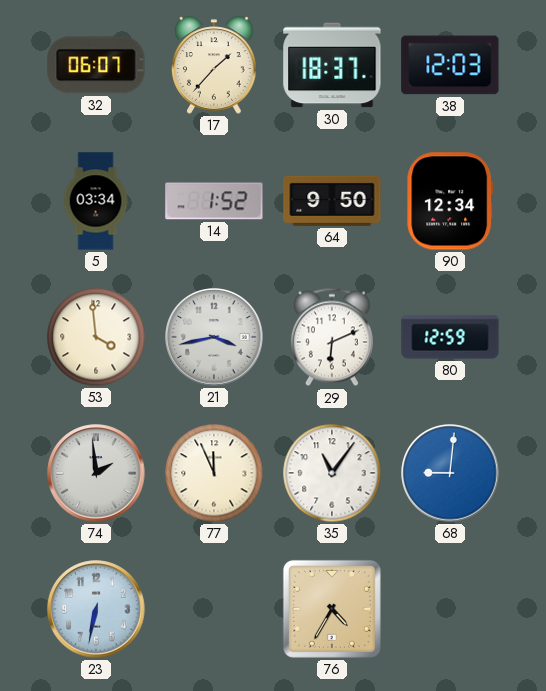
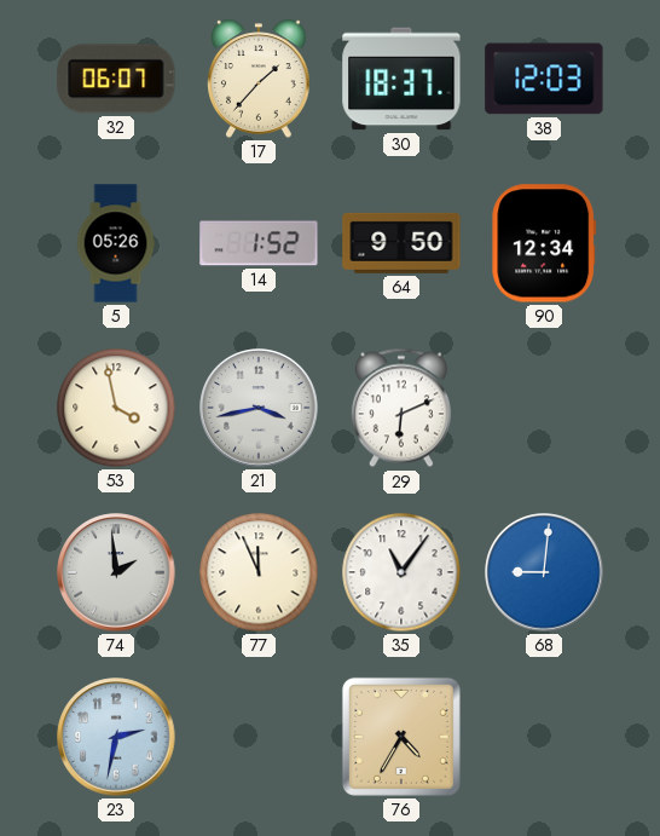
5: 03:34 -> 05:26
53: 3:59 -> 3:58
80: 12:59 -> none
23: 6:32 -> 2:32
